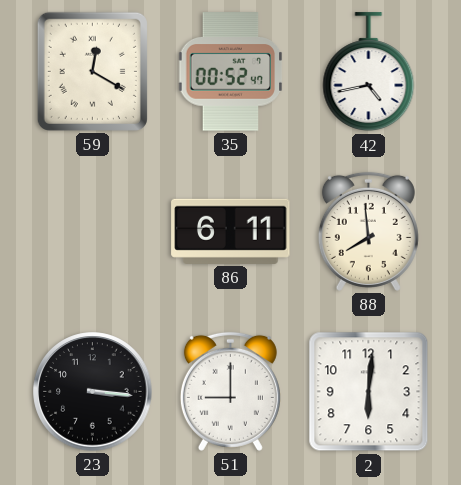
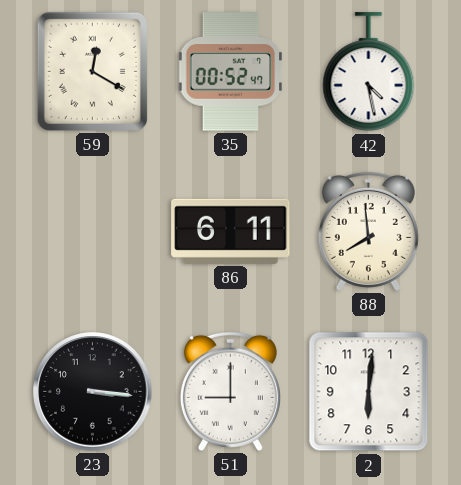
42: 4:43 -> 4:28
